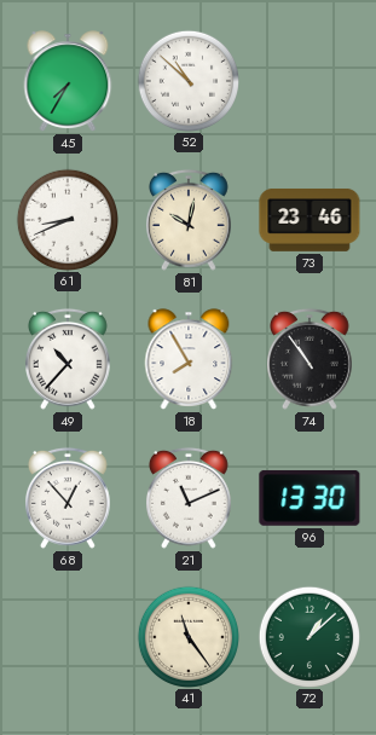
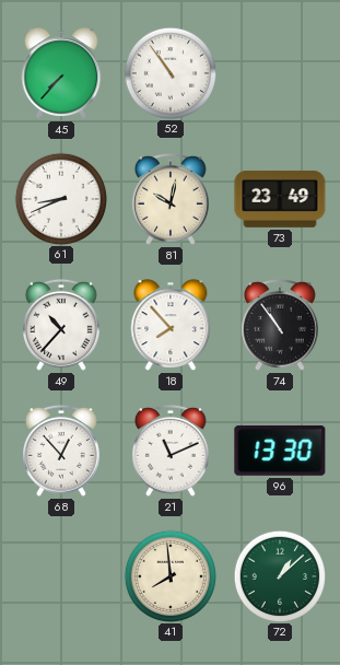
45: 7:35 -> 7:37
52: 10:52 -> 10:54
73: 23:46 -> 23:49
18: 7:55 -> 7:53
41: 11:24 -> 7:59
